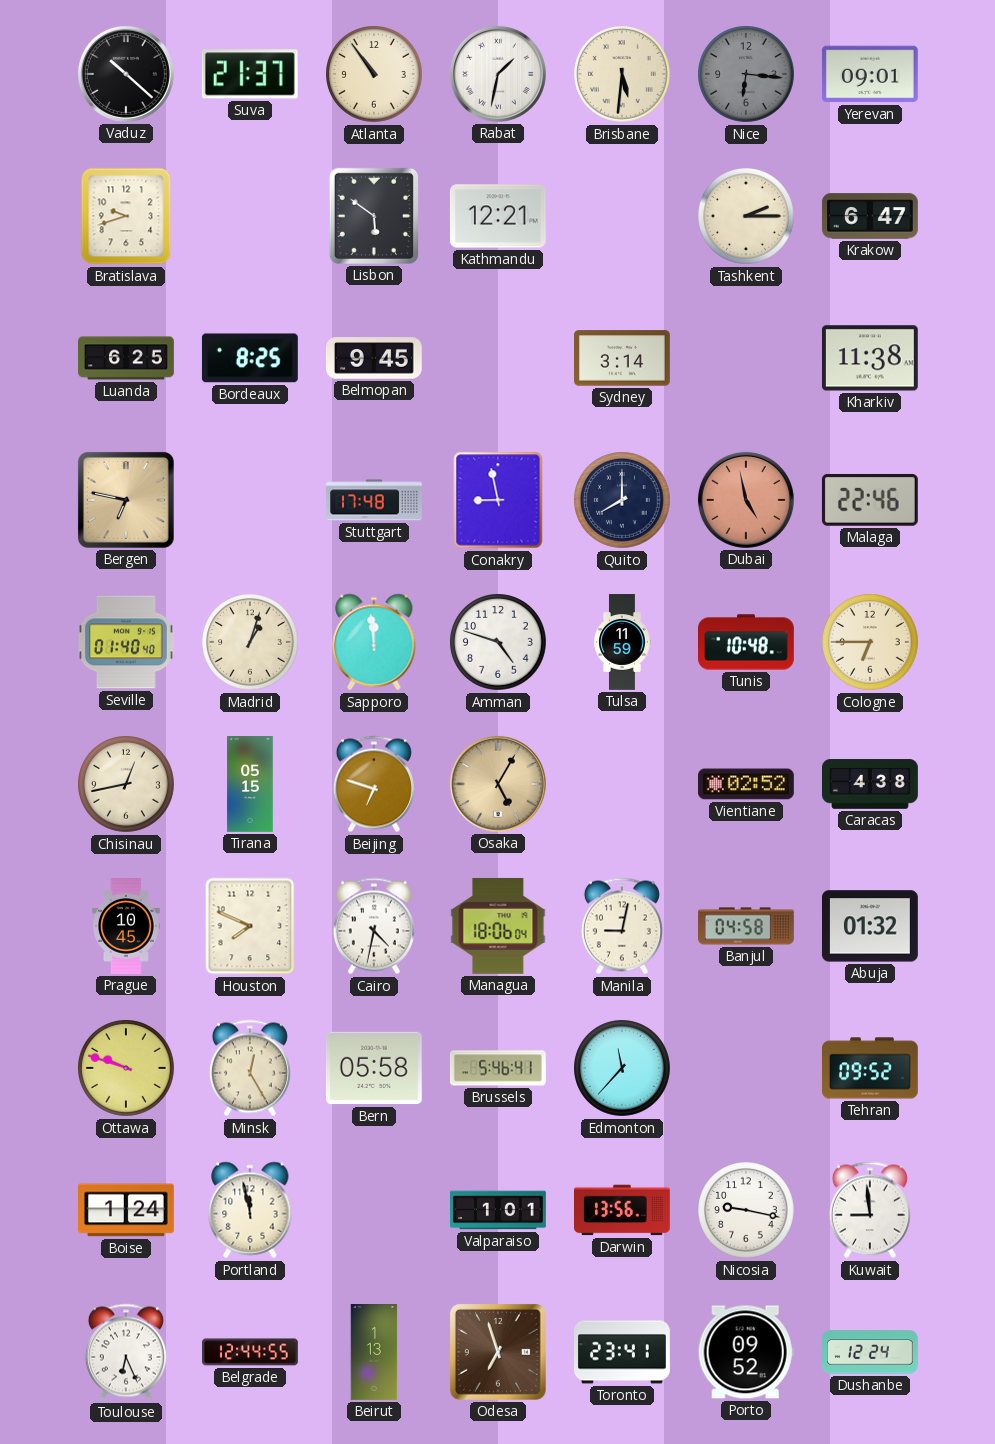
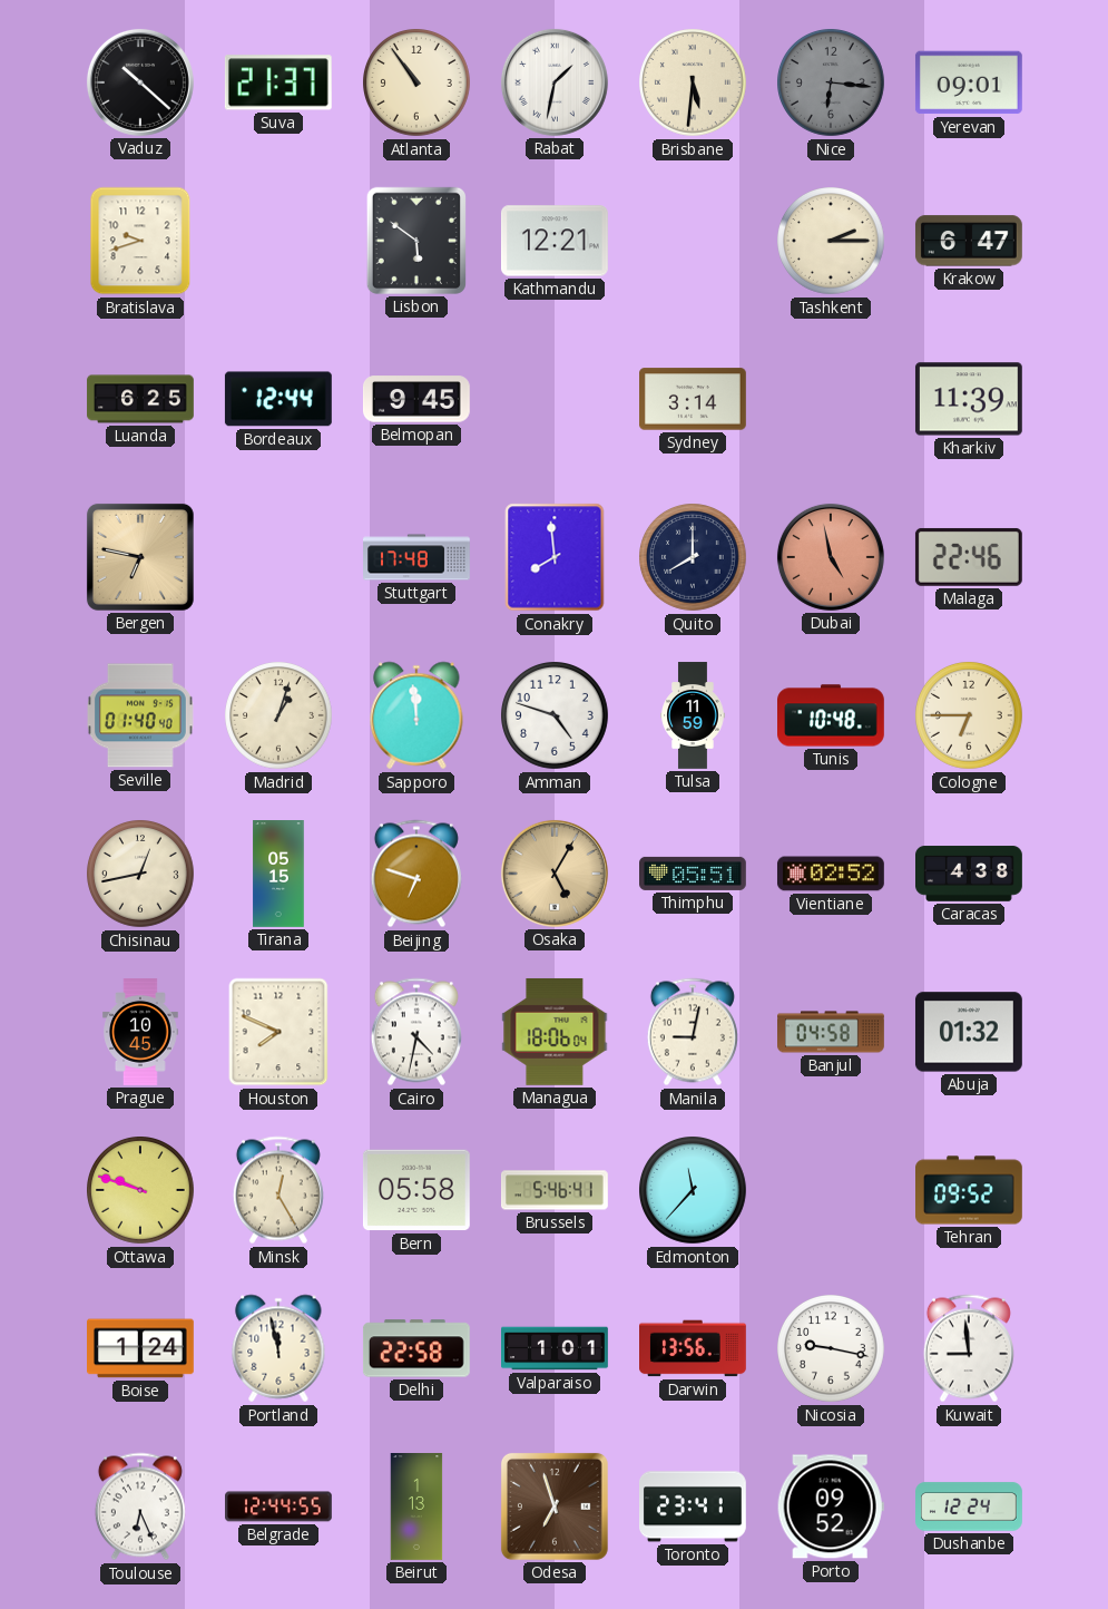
Bordeaux: 8:25 -> 12:44
Kharkiv: 11:38 -> 11:39
Conakry: 8:58 -> 7:59
Thimphu: none -> 05:51
Delhi: none -> 22:58
